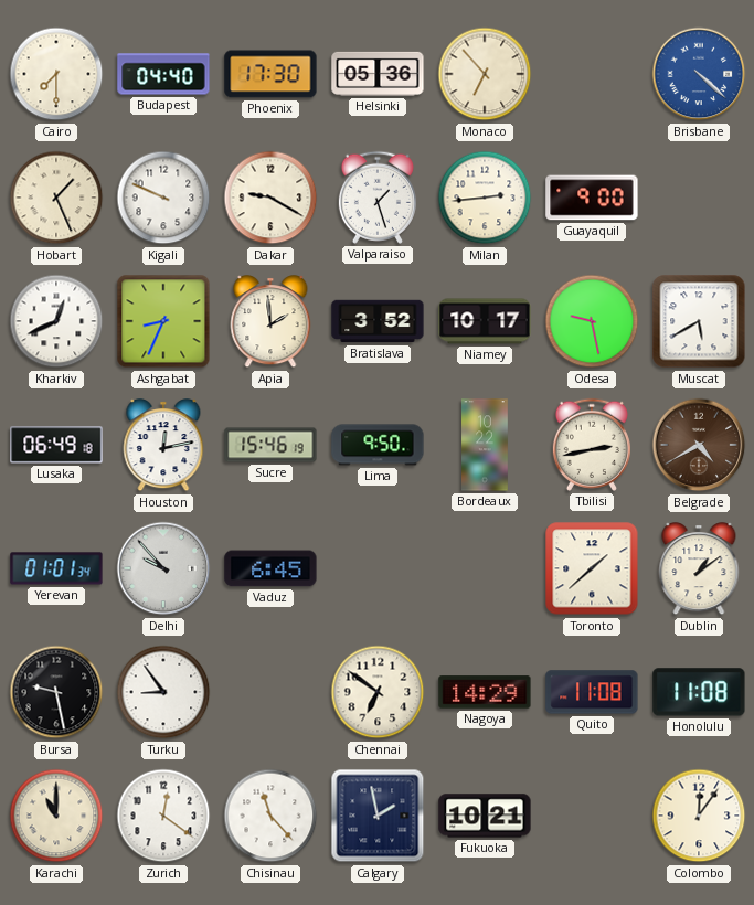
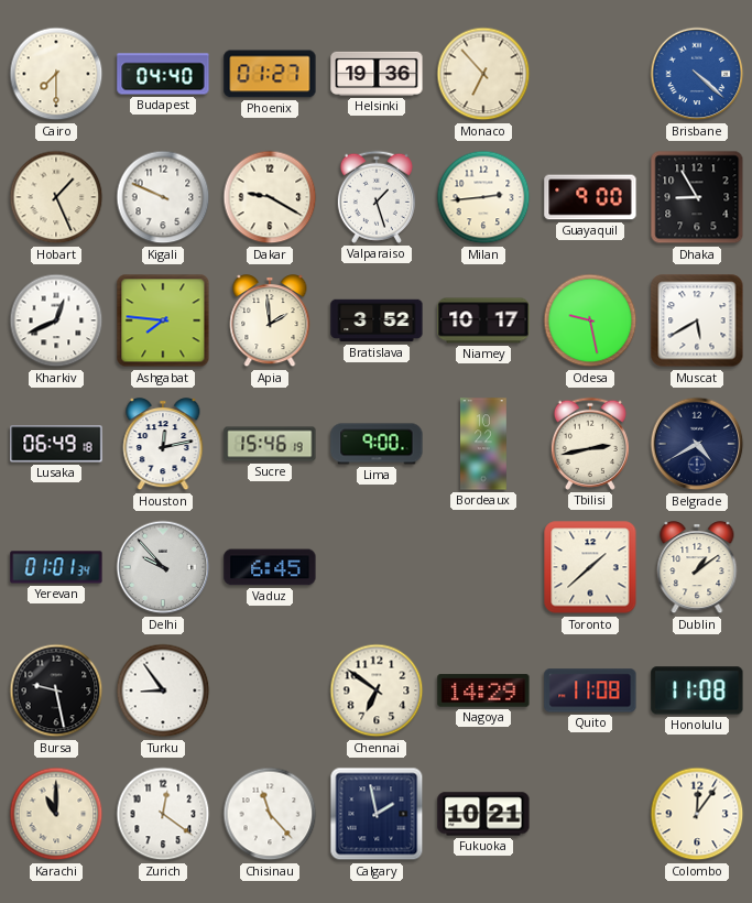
Phoenix: 17:30 -> 01:27
Helsinki: 05:36 -> 19:36
Dhaka: none -> 8:55
Ashgabat: 8:34 -> 7:46
Lima: 9:50 -> 9:00
Belgrade dial: brown -> navy
